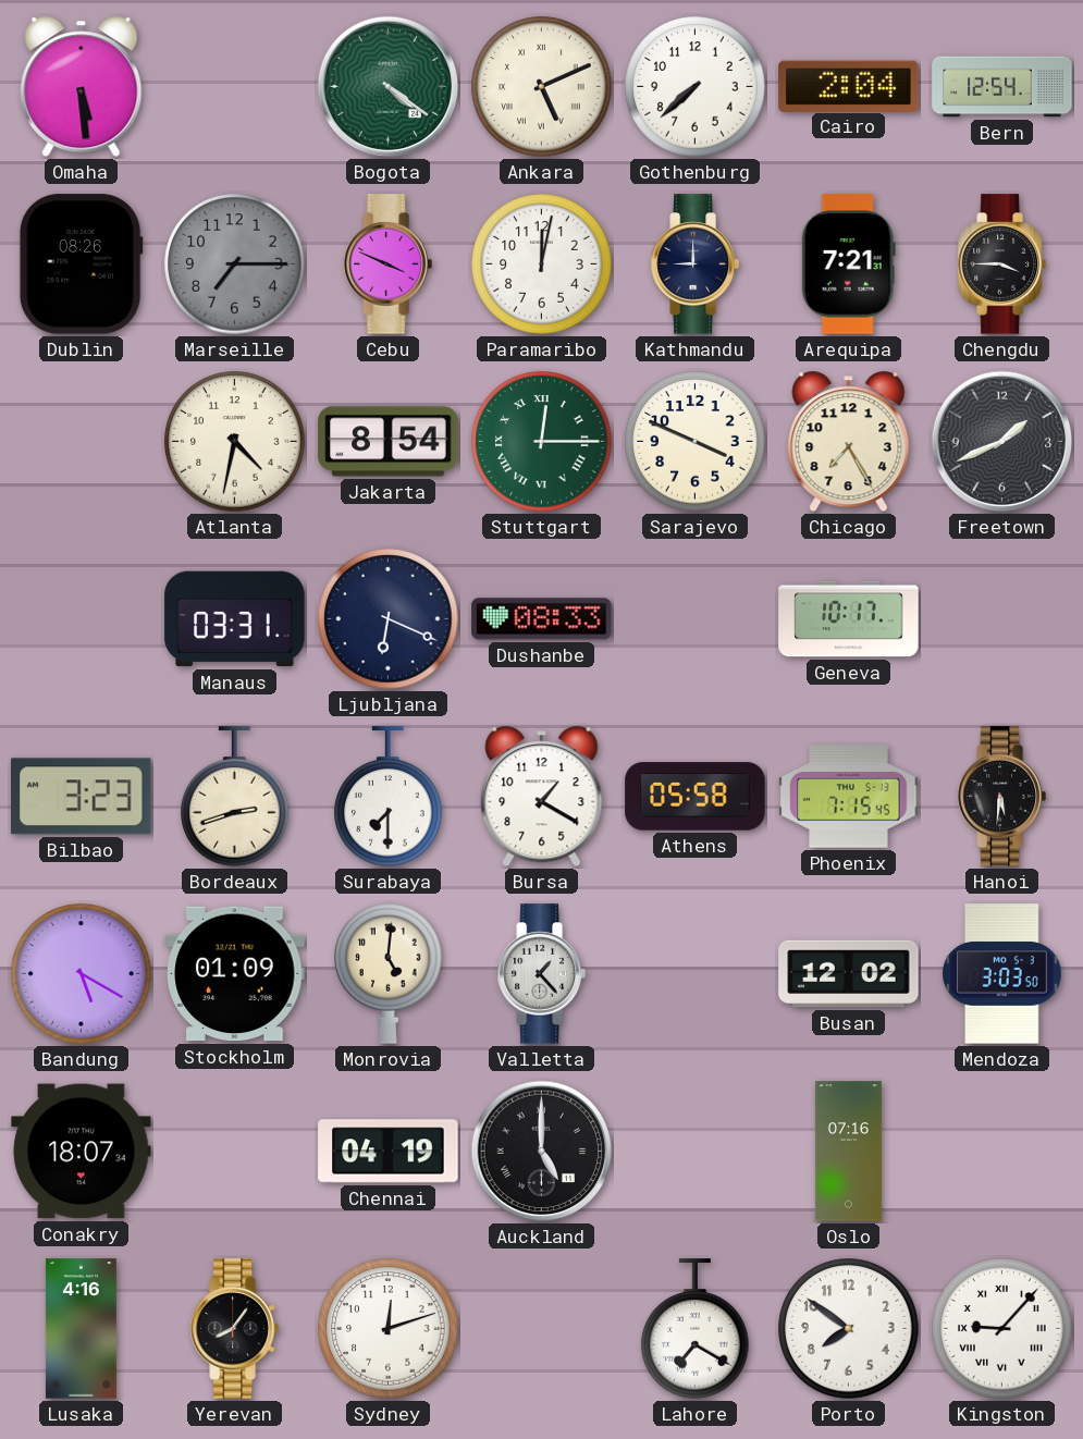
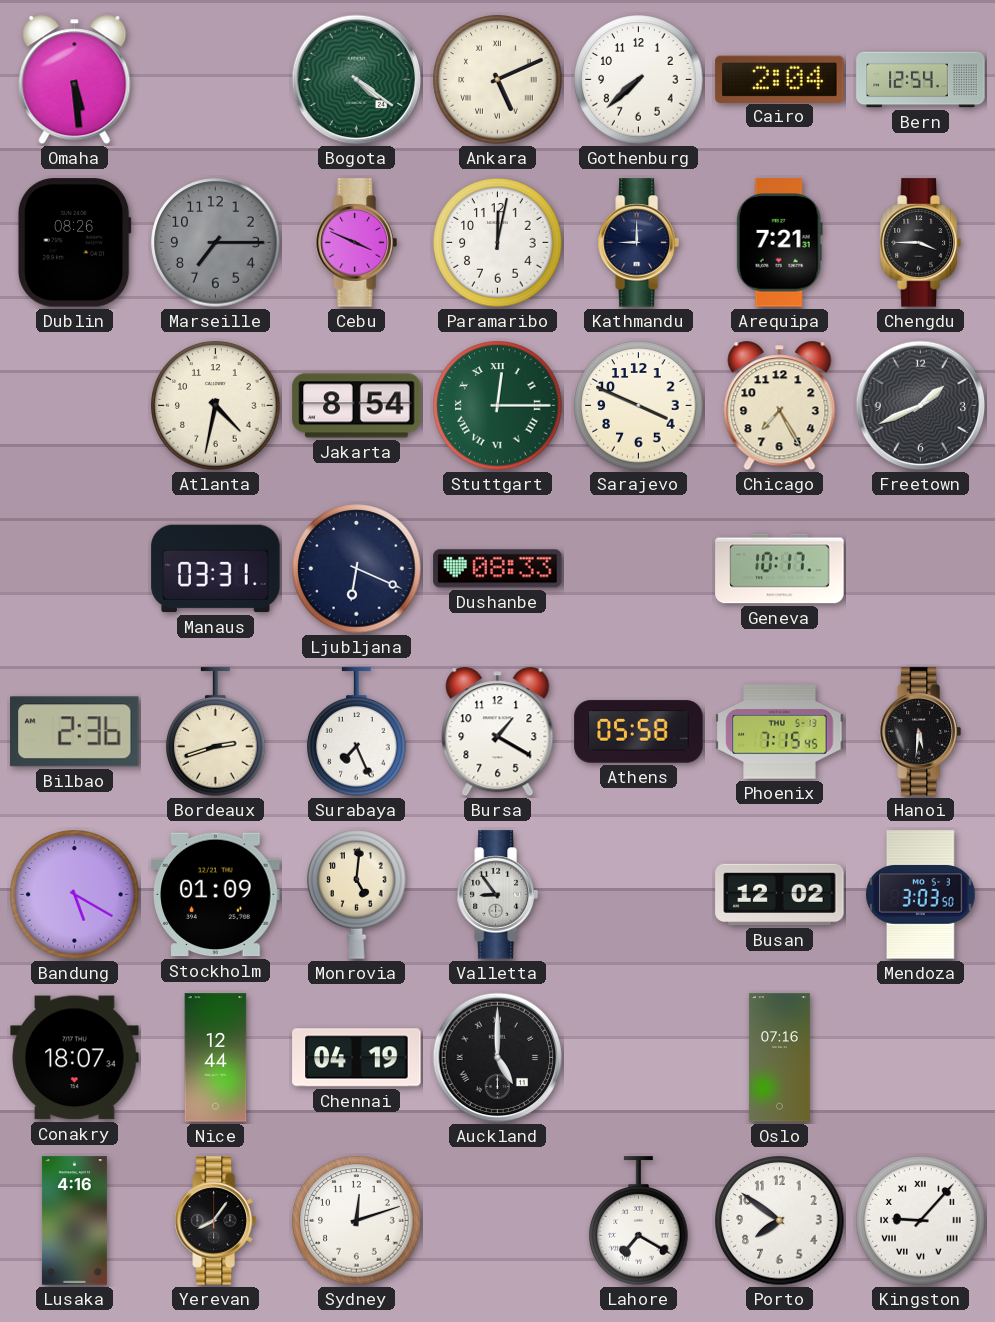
Bilbao: 3:23 -> 2:36
Surabaya: 7:30 -> 7:26
Valletta: 1:23 -> 8:54
Nice: none -> 12:44
